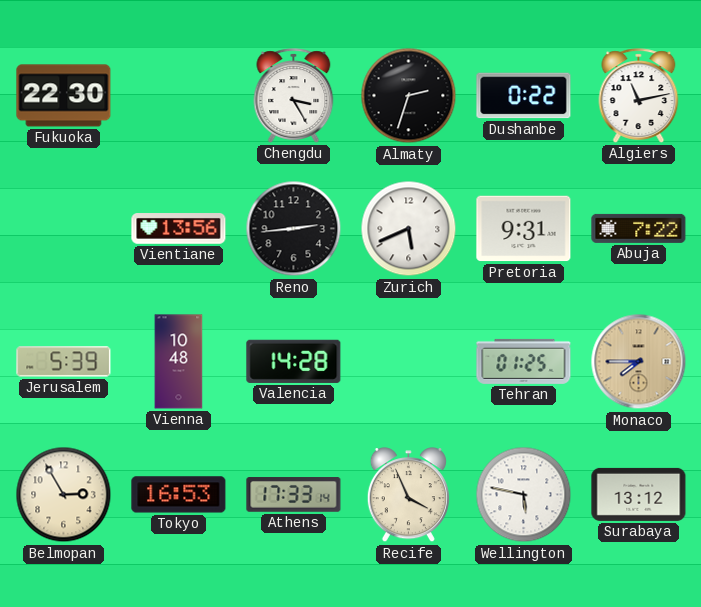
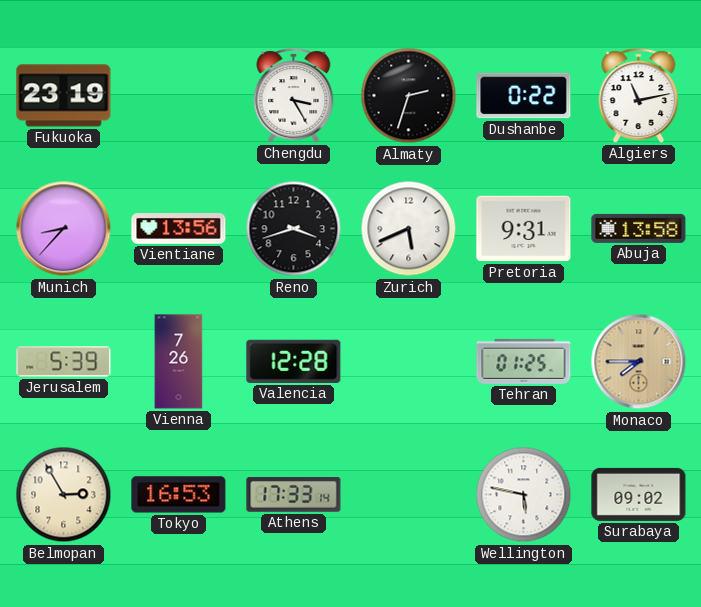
Fukuoka: 22:30 -> 23:19
Munich: none -> 8:37
Reno: 2:44 -> 3:42
Abuja: 7:22 -> 13:58
Vienna: 10:48 -> 7:26
Valencia: 14:28 -> 12:28
Recife: 3:56 -> none
Surabaya: 13:12 -> 09:02
